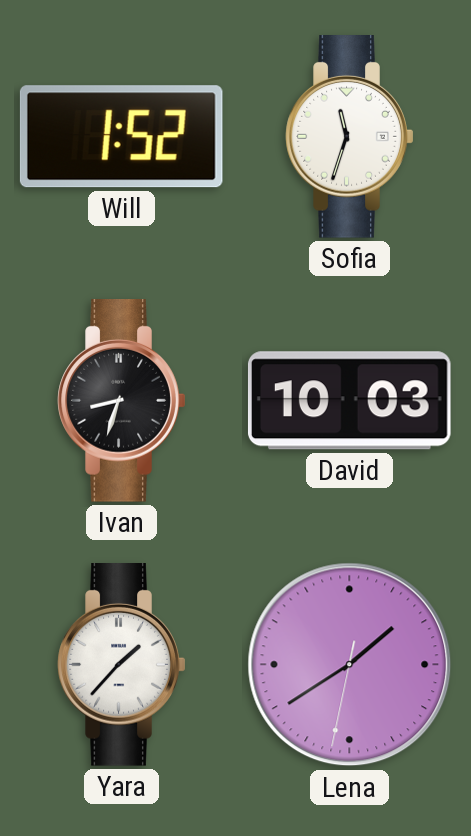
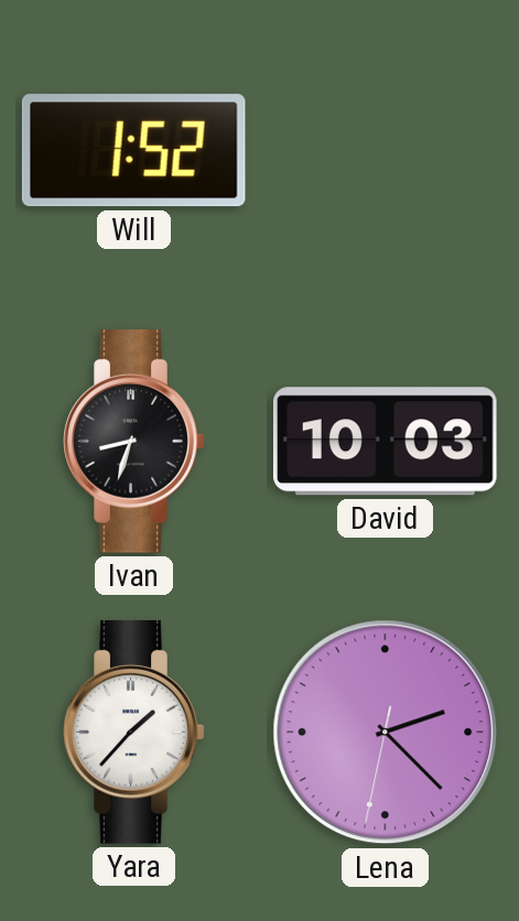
Sofia: 11:33 -> none
Lena: 1:39 -> 2:22
